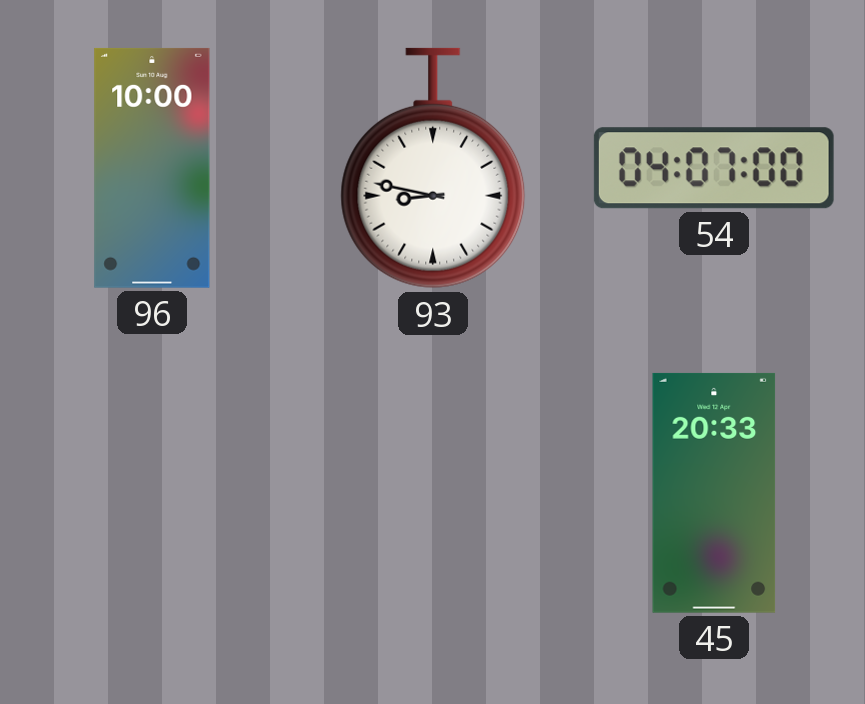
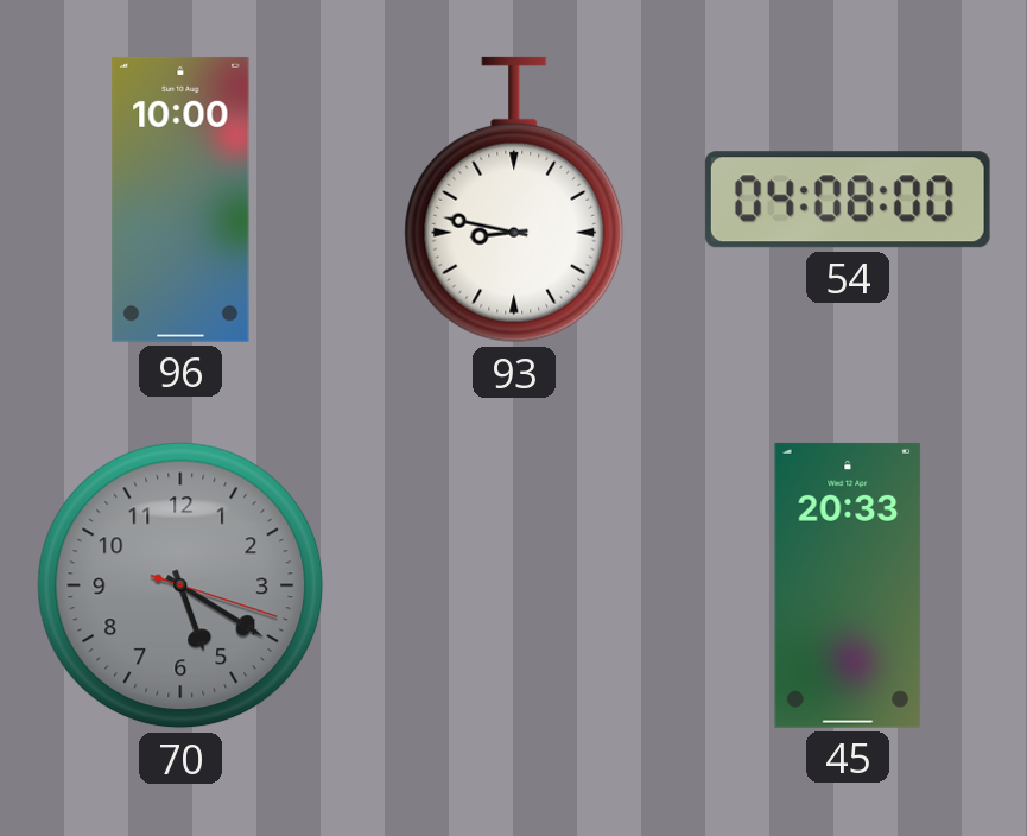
54: 04:07 -> 04:08
70: none -> 5:20
